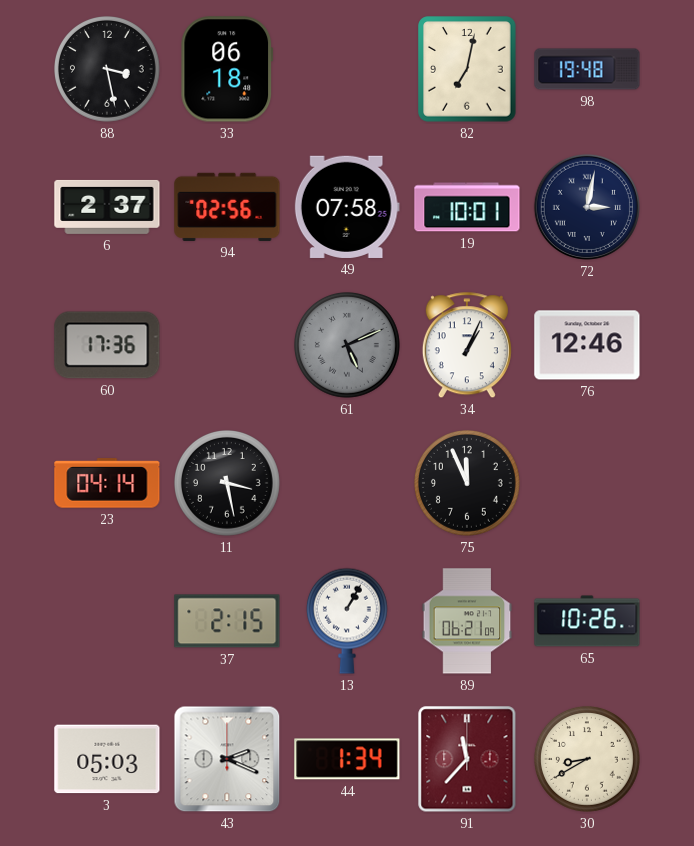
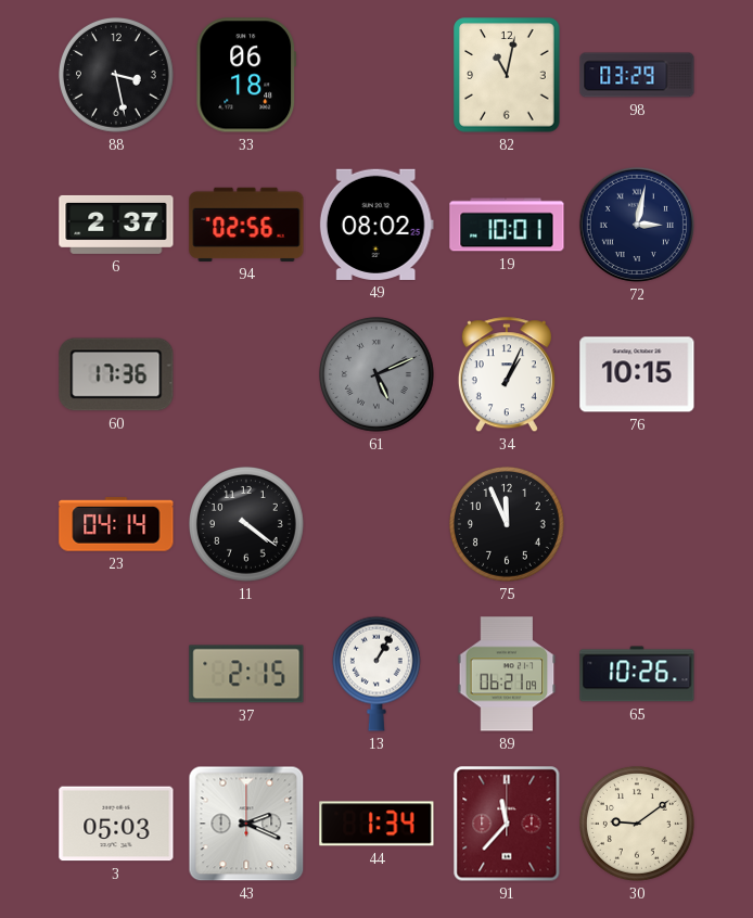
82: 7:02 -> 11:02
98: 19:48 -> 03:29
49: 07:58 -> 08:02
76: 12:46 -> 10:15
11: 3:28 -> 4:21
30: 8:40 -> 9:09
